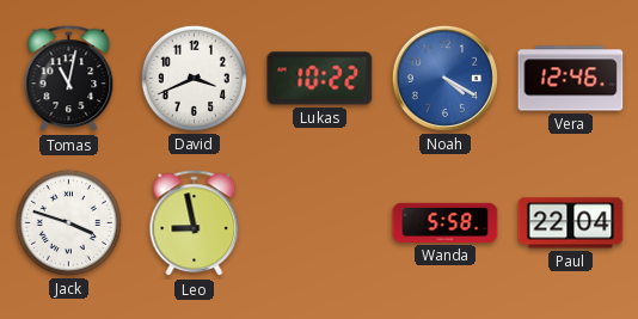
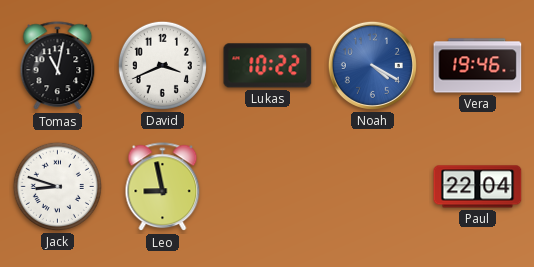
Vera: 12:46 -> 19:46
Jack: 3:48 -> 8:48
Wanda: 5:58 -> none
